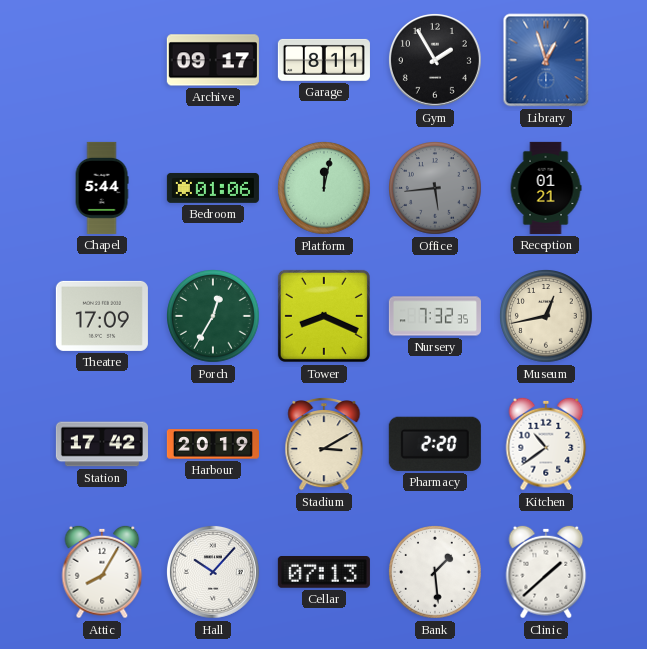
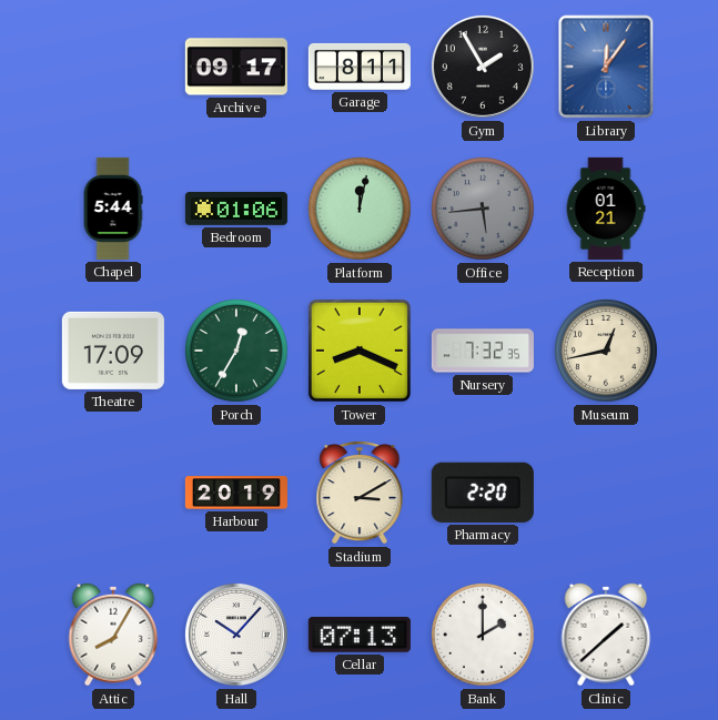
Library: 12:57 -> 12:06
Station: 17:42 -> none
Kitchen: 10:39 -> none
Bank: 1:29 -> 2:00
